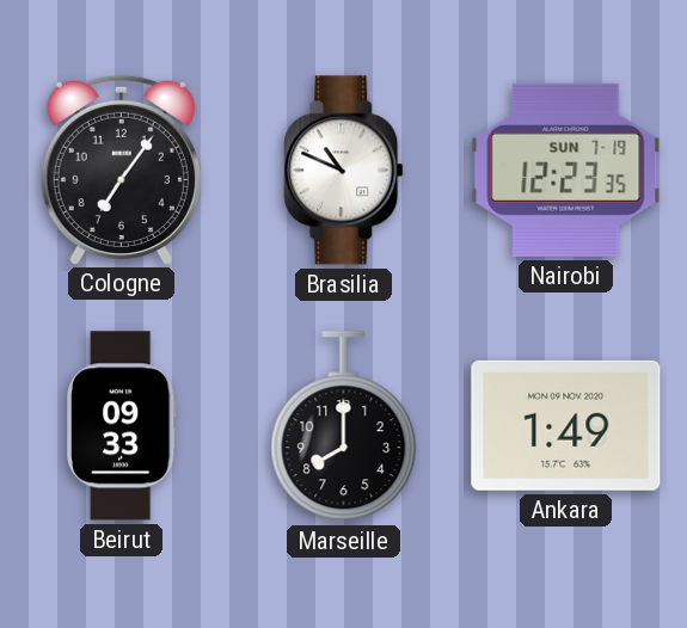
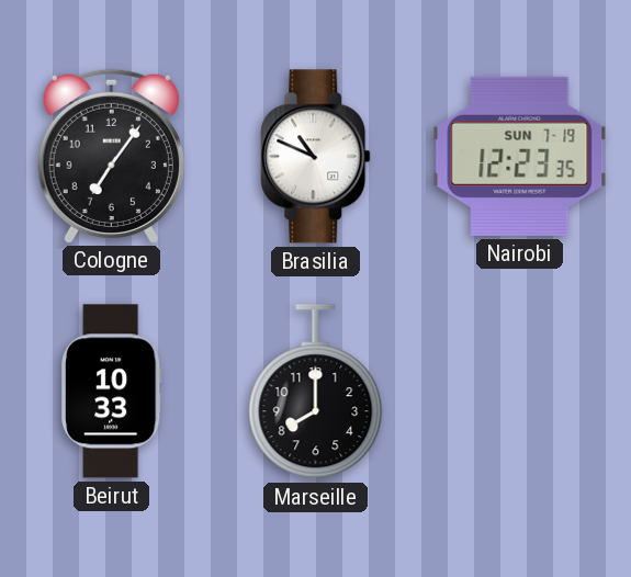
Beirut: 09:33 -> 10:33
Ankara: 1:49 -> none
